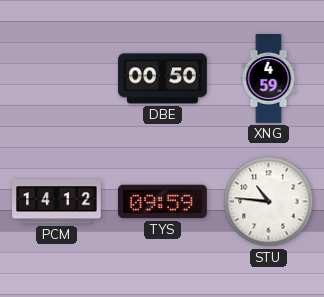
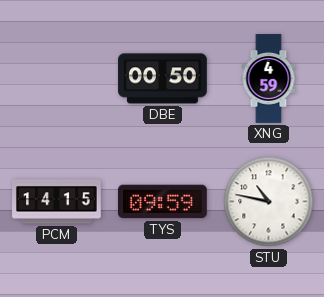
PCM: 14:12 -> 14:15
STU: 10:46 -> 10:47
